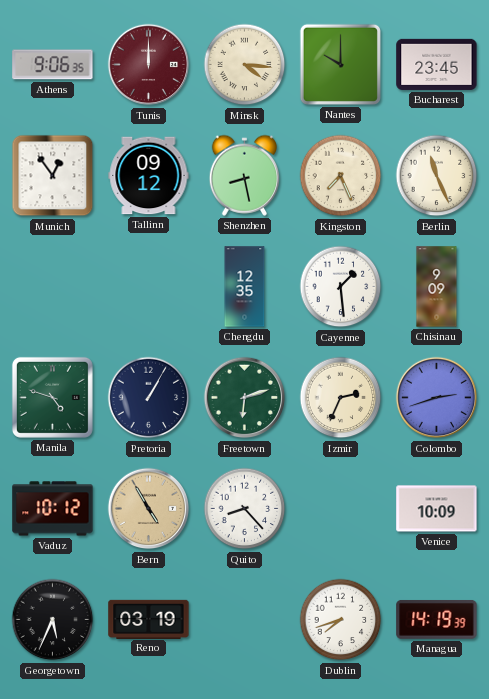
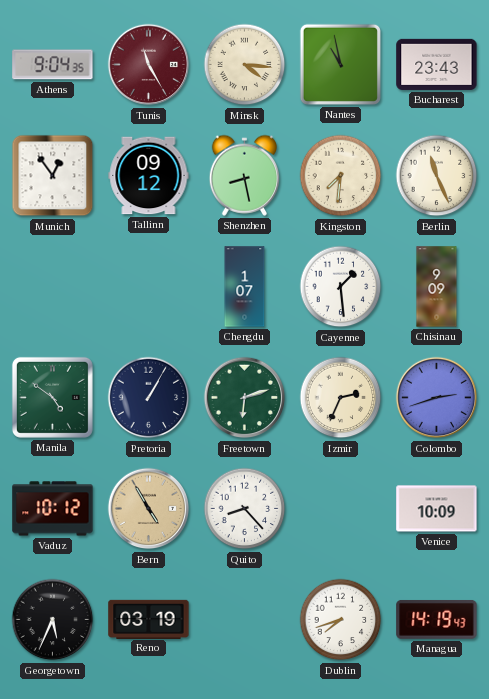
Athens: 9:06 -> 9:04
Tunis: 12:00 -> 11:25
Nantes: 10:00 -> 10:58
Bucharest: 23:45 -> 23:43
Kingston: 7:26 -> 7:31
Chengdu: 12:35 -> 1:07
Manila: 4:48 -> 4:51
Managua: 14:19:39 -> 14:19:43
